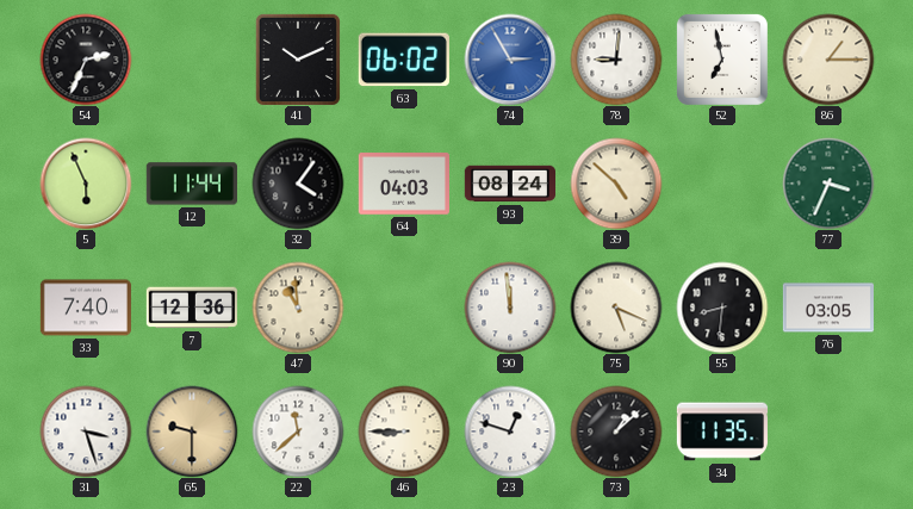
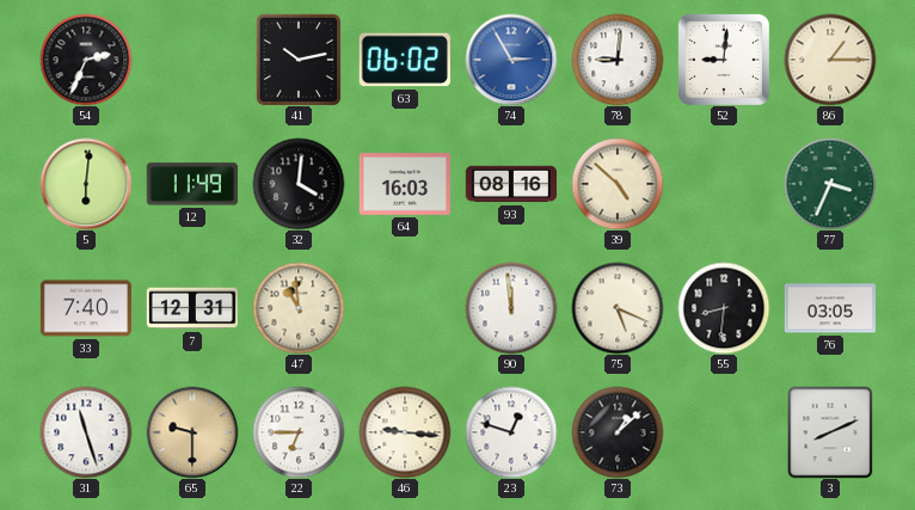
41: 10:11 -> 10:13
52: 6:58 -> 9:01
5: 5:56 -> 6:01
12: 11:44 -> 11:49
32: 4:06 -> 4:01
64: 04:03 -> 16:03
93: 08:24 -> 08:16
7: 12:36 -> 12:31
31: 3:27 -> 11:27
22: 11:38 -> 6:45
46: 8:45 -> 9:16
34: 11:35 -> none
3: none -> 8:11
